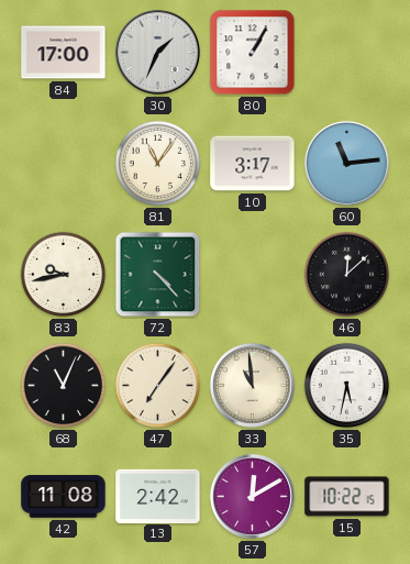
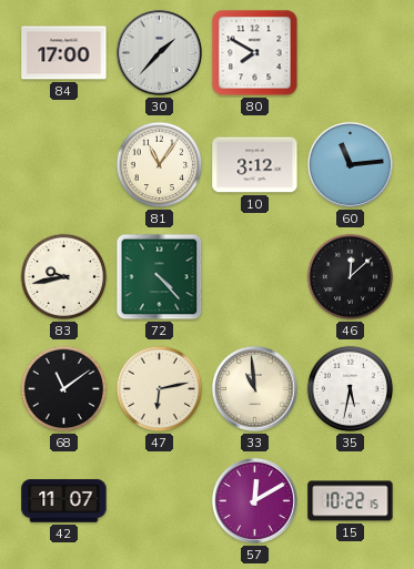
30: 1:34 -> 1:37
80: 1:05 -> 7:50
10: 3:17 -> 3:12
68: 11:04 -> 11:09
47: 7:06 -> 6:13
42: 11:08 -> 11:07
13: 2:42 -> none
